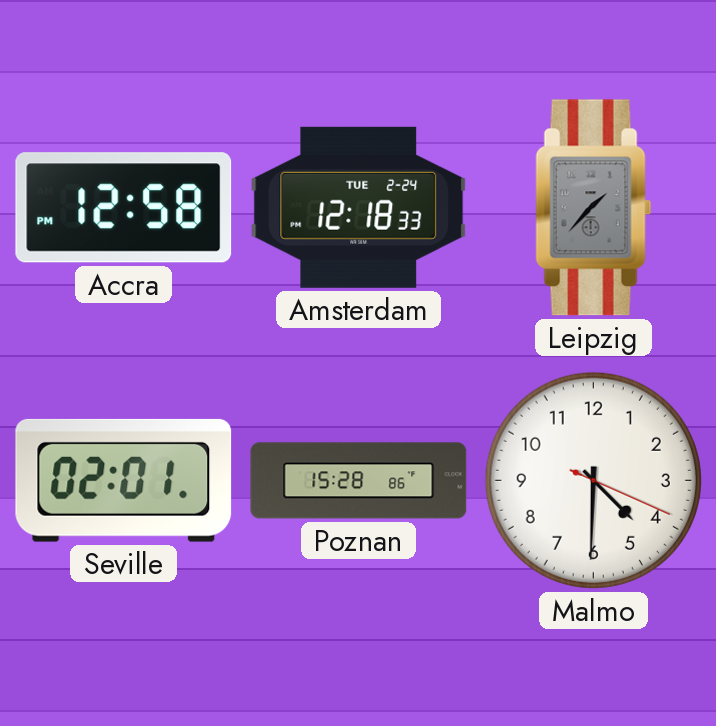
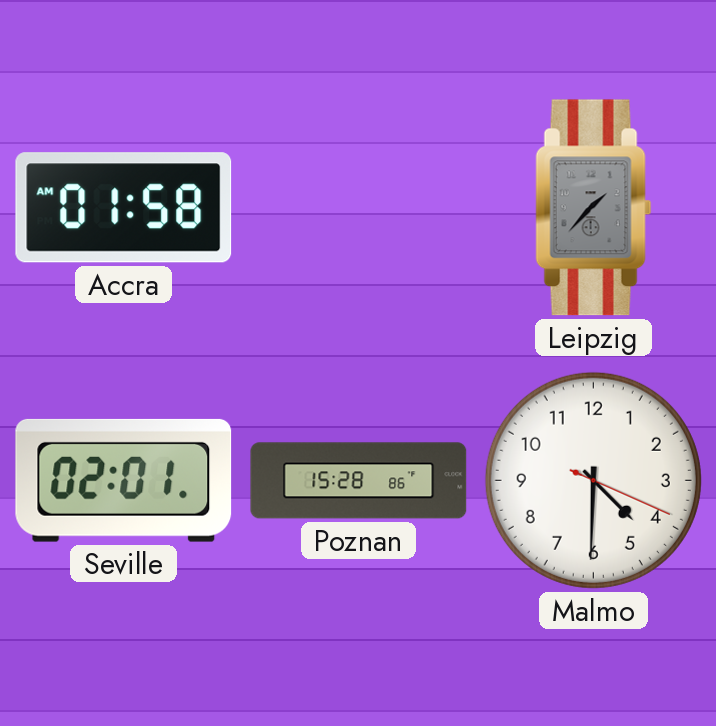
Accra: 12:58 -> 01:58
Amsterdam: 12:18 -> none
